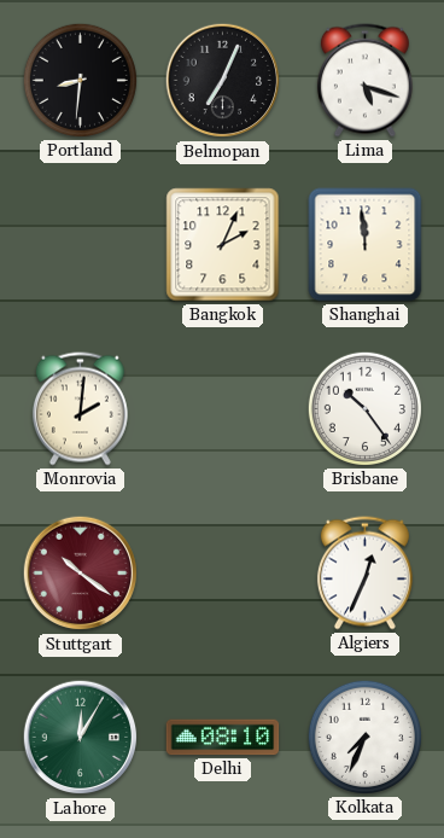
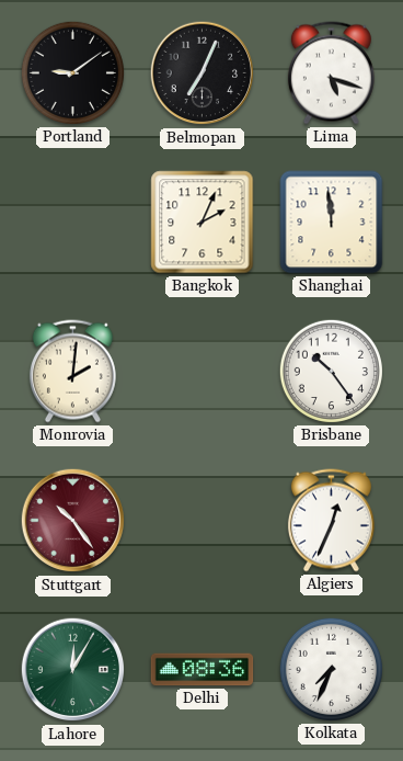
Portland: 8:31 -> 9:09
Stuttgart: 10:21 -> 10:24
Delhi: 08:10 -> 08:36
